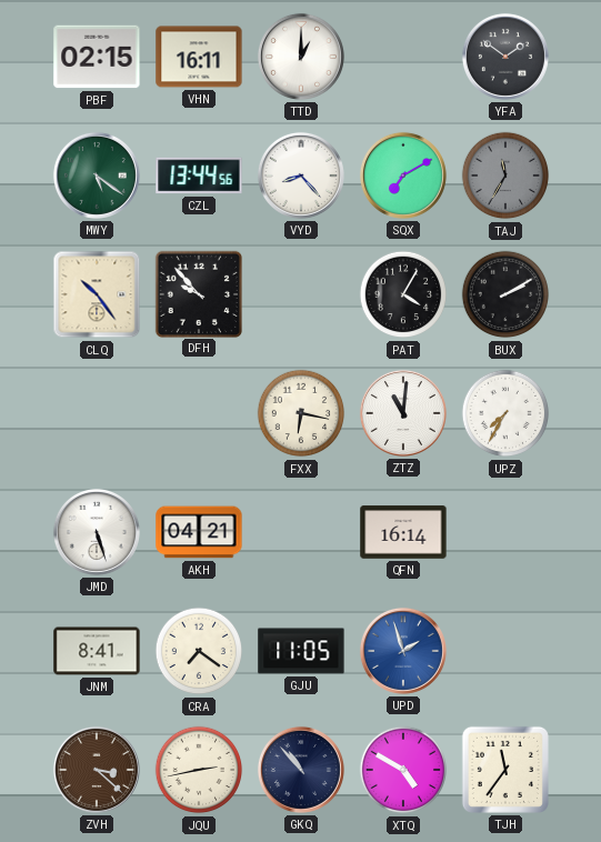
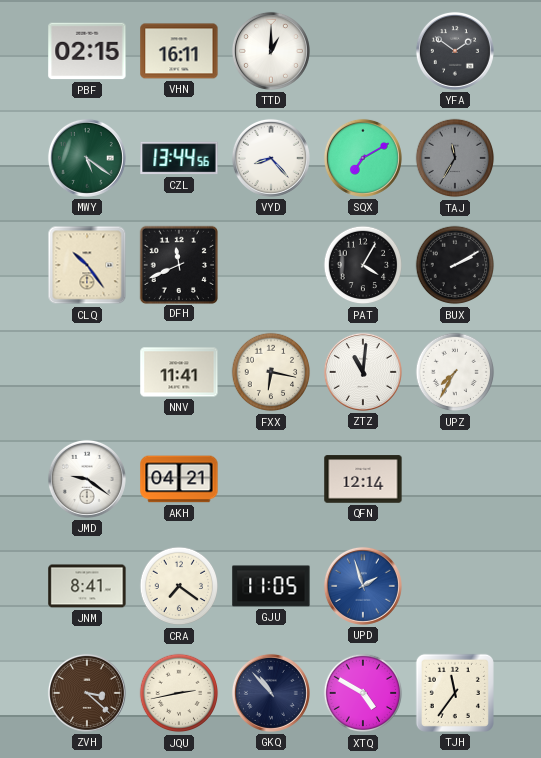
DFH: 9:53 -> 11:41
NNV: none -> 11:41
JMD: 5:27 -> 9:21
QFN: 16:14 -> 12:14
